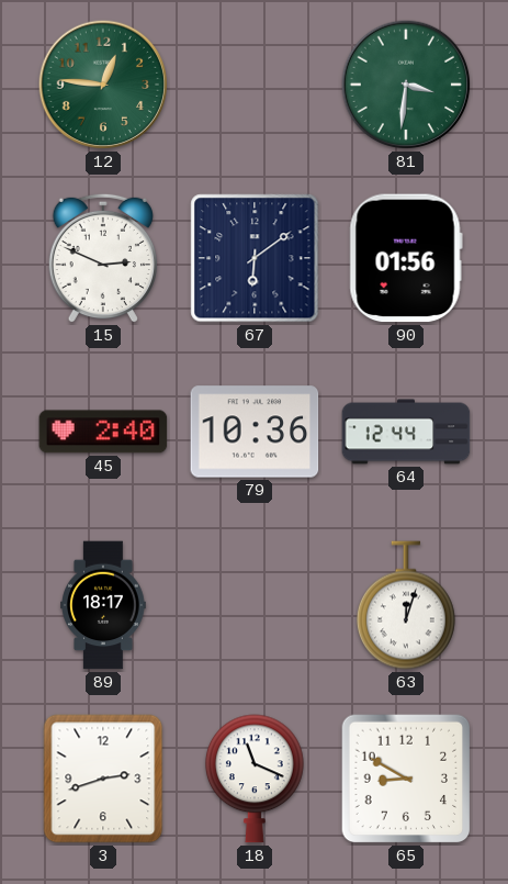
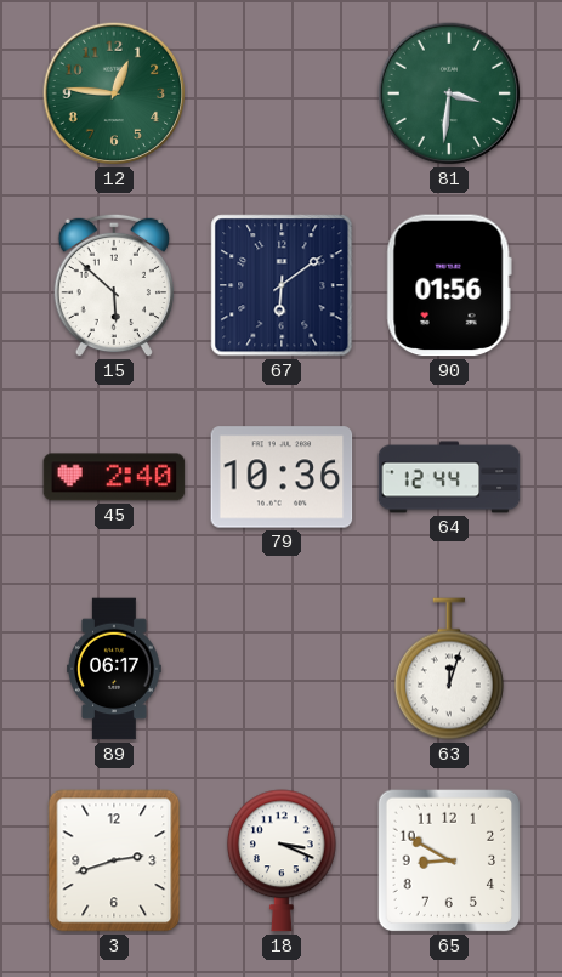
15: 2:49 -> 5:52
89: 18:17 -> 06:17
18: 11:19 -> 3:19
